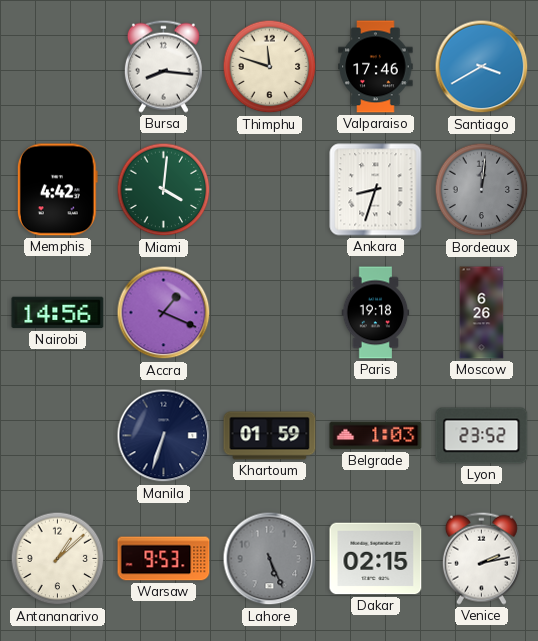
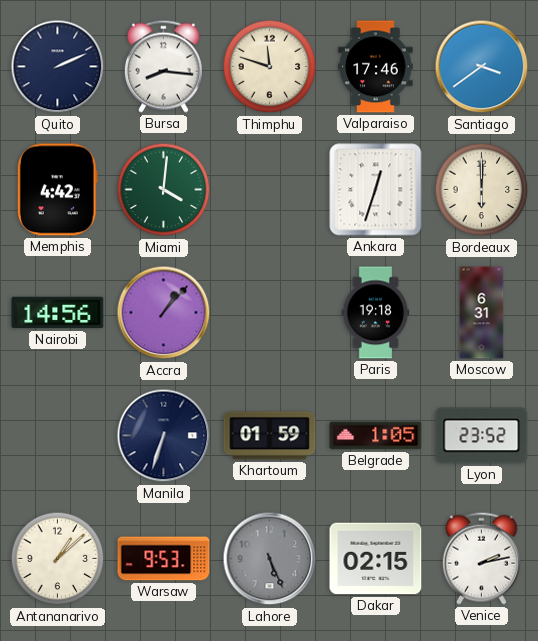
Quito: none -> 2:11
Santiago: 3:40 -> 3:39
Ankara: 8:33 -> 12:33
Bordeaux: 12:01 -> 6:00
Bordeaux dial: grey -> cream
Accra: 1:19 -> 1:07
Moscow: 6:26 -> 6:31
Belgrade: 1:03 -> 1:05
